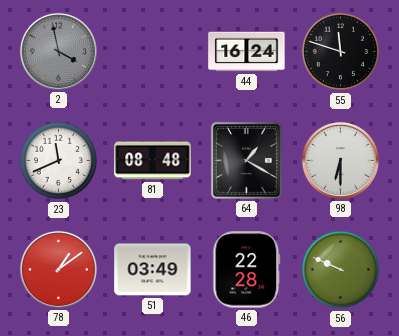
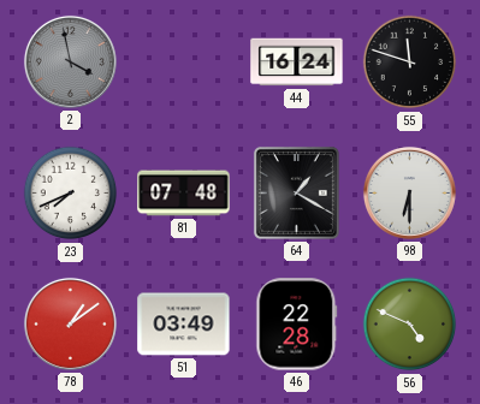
23: 11:41 -> 7:41
81: 08:48 -> 07:48
56: 9:49 -> 4:49
